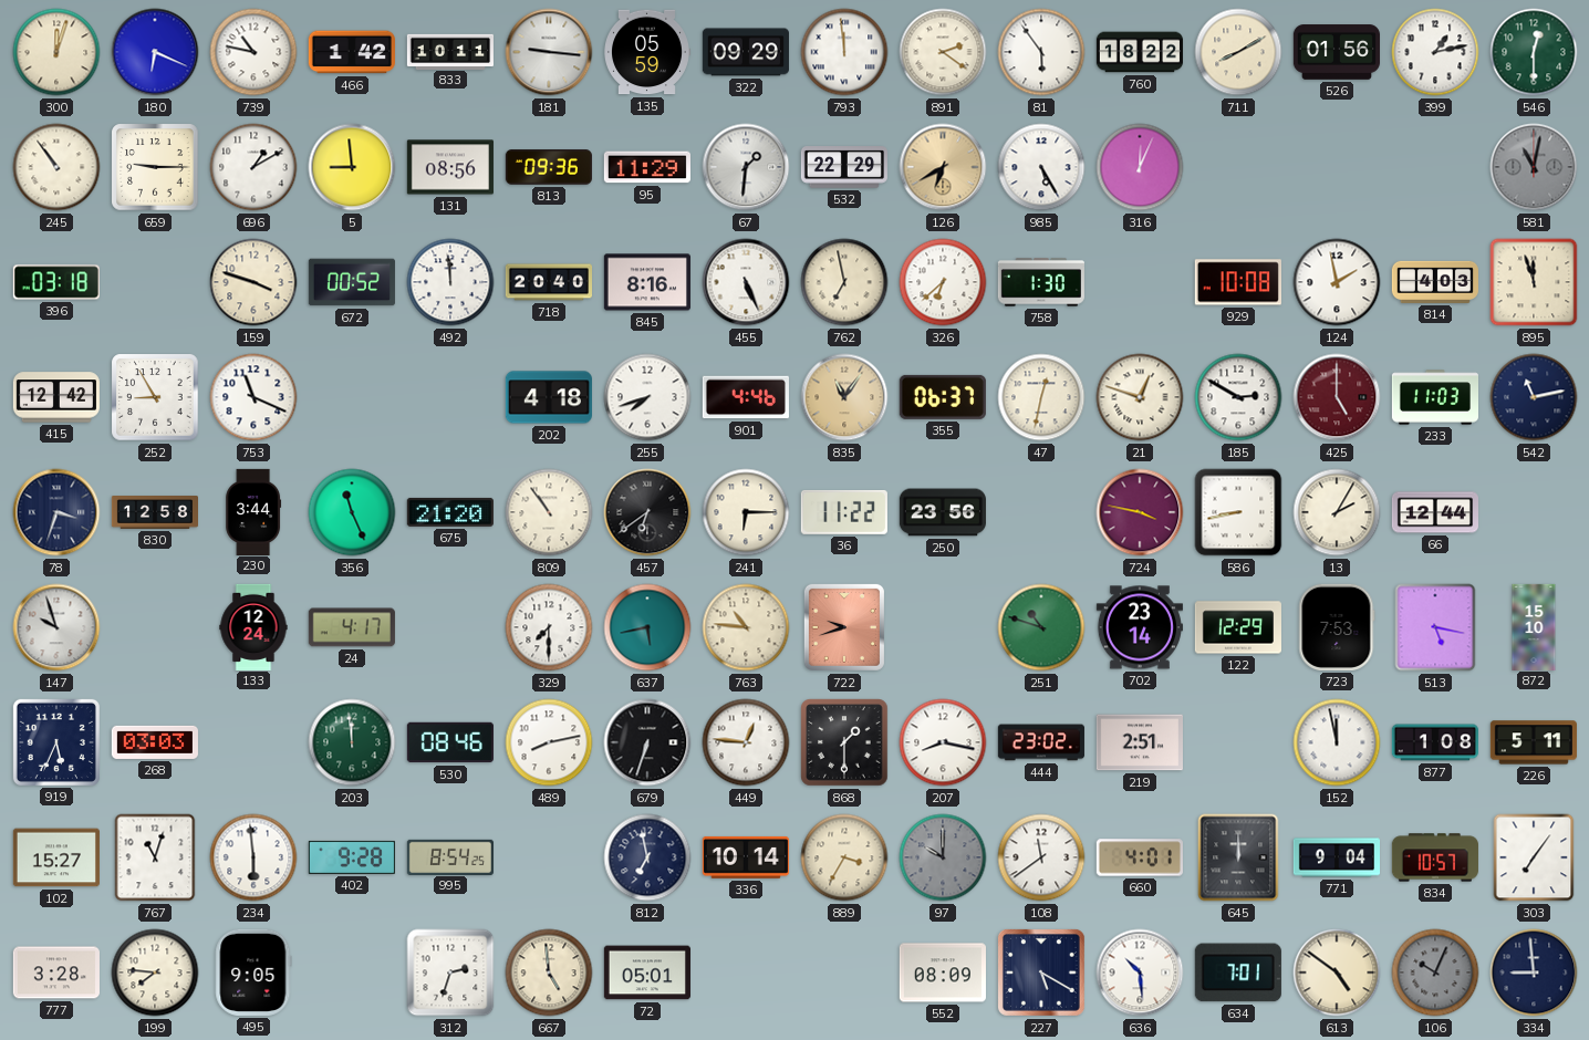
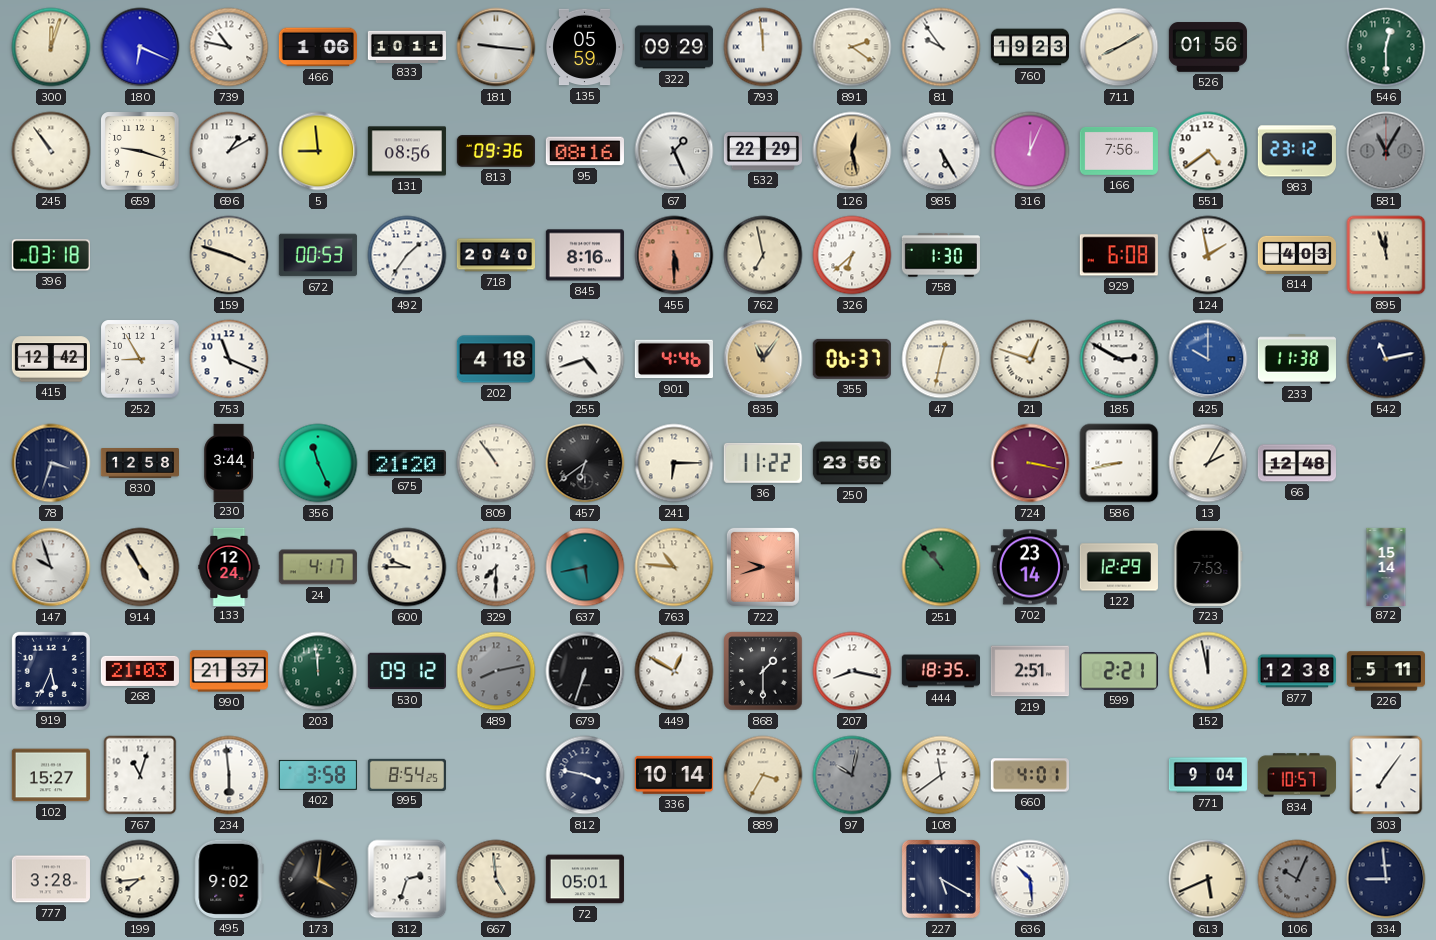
466: 1:42 -> 1:06
81: 5:54 -> 9:54
760: 18:22 -> 19:23
399: 1:13 -> none
659: 9:15 -> 9:18
95: 11:29 -> 08:16
67: 1:31 -> 1:26
126: 6:40 -> 12:28
166: none -> 7:56
551: none -> 4:39
983: none -> 23:12
581: 11:02 -> 11:05
672: 00:52 -> 00:53
492: 11:59 -> 1:36
455: 5:26 -> 5:30
455 dial: white -> salmon
929: 10:08 -> 6:08
255: 7:42 -> 4:42
425: 5:00 -> 10:00
425 dial: burgundy -> blue
233: 11:03 -> 11:38
724: 3:47 -> 3:17
66: 12:44 -> 12:48
914: none -> 4:55
600: none -> 9:45
251: 10:48 -> 10:53
513: 5:17 -> none
872: 15:10 -> 15:14
268: 03:03 -> 21:03
990: none -> 21:37
530: 08:46 -> 09:12
489 dial: white -> grey
449: 12:46 -> 12:50
444: 23:02 -> 18:35
599: none -> 2:21
877: 1:08 -> 12:38
402: 9:28 -> 3:58
812: 6:58 -> 3:47
97: 10:00 -> 10:02
645: 12:00 -> none
199: 7:46 -> 7:44
495: 9:05 -> 9:02
173: none -> 4:01
552: 08:09 -> none
634: 7:01 -> none
613: 4:51 -> 5:41
